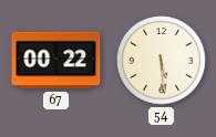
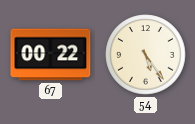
54: 5:29 -> 5:24
